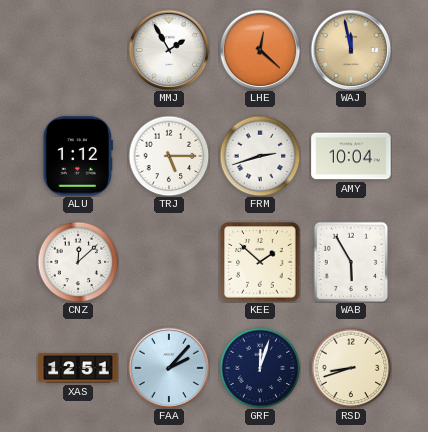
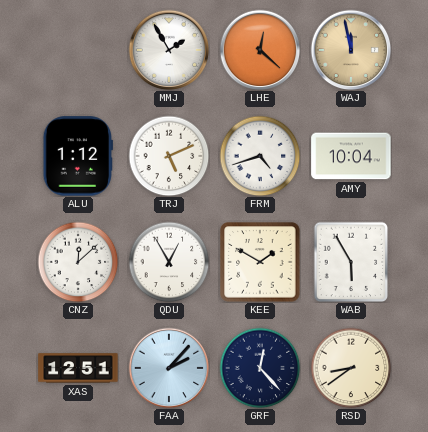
TRJ: 5:15 -> 5:11
FRM: 2:42 -> 4:42
QDU: none -> 12:55
KEE: 1:52 -> 1:50
GRF: 12:03 -> 12:23
RSD: 8:42 -> 8:39
